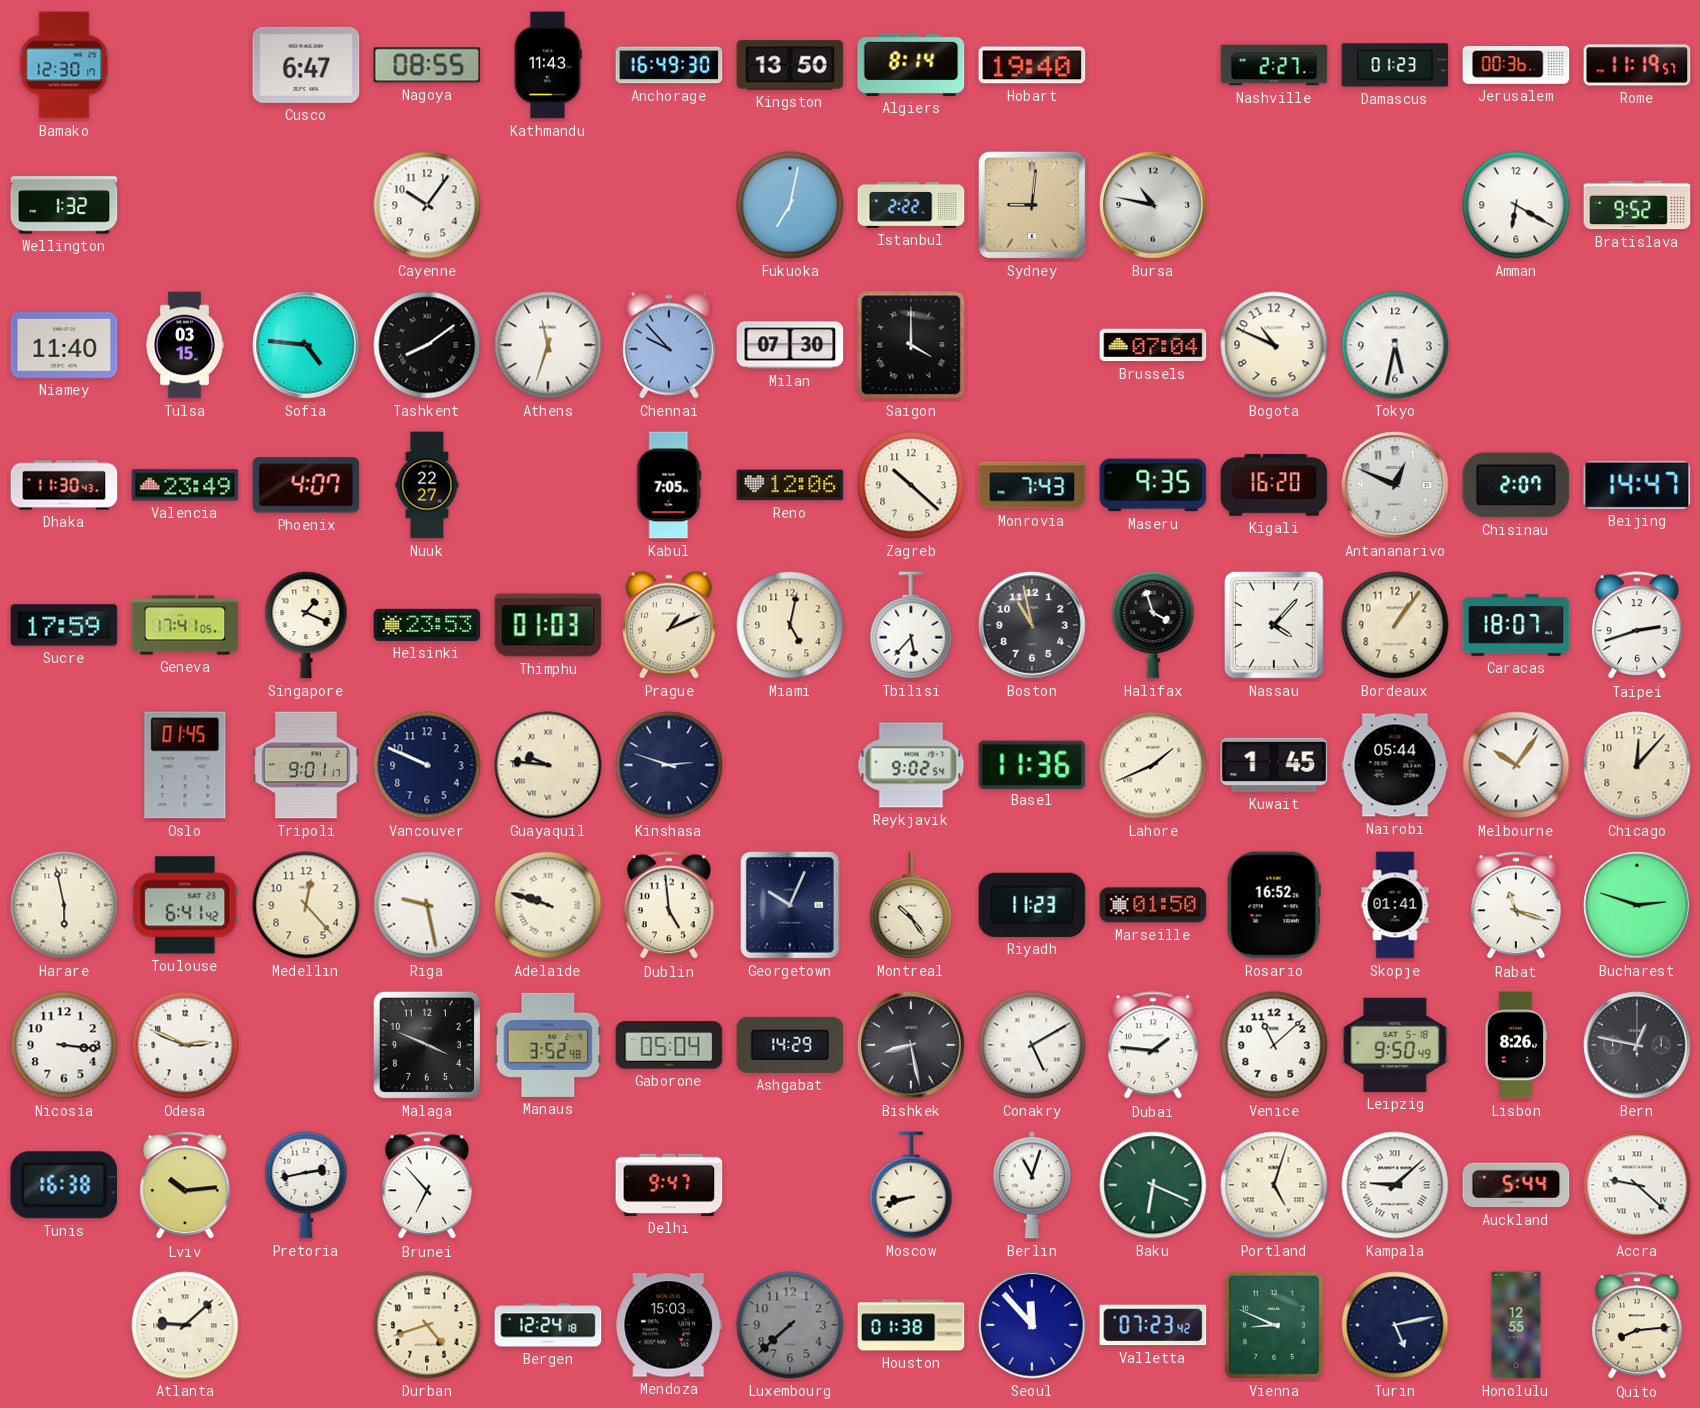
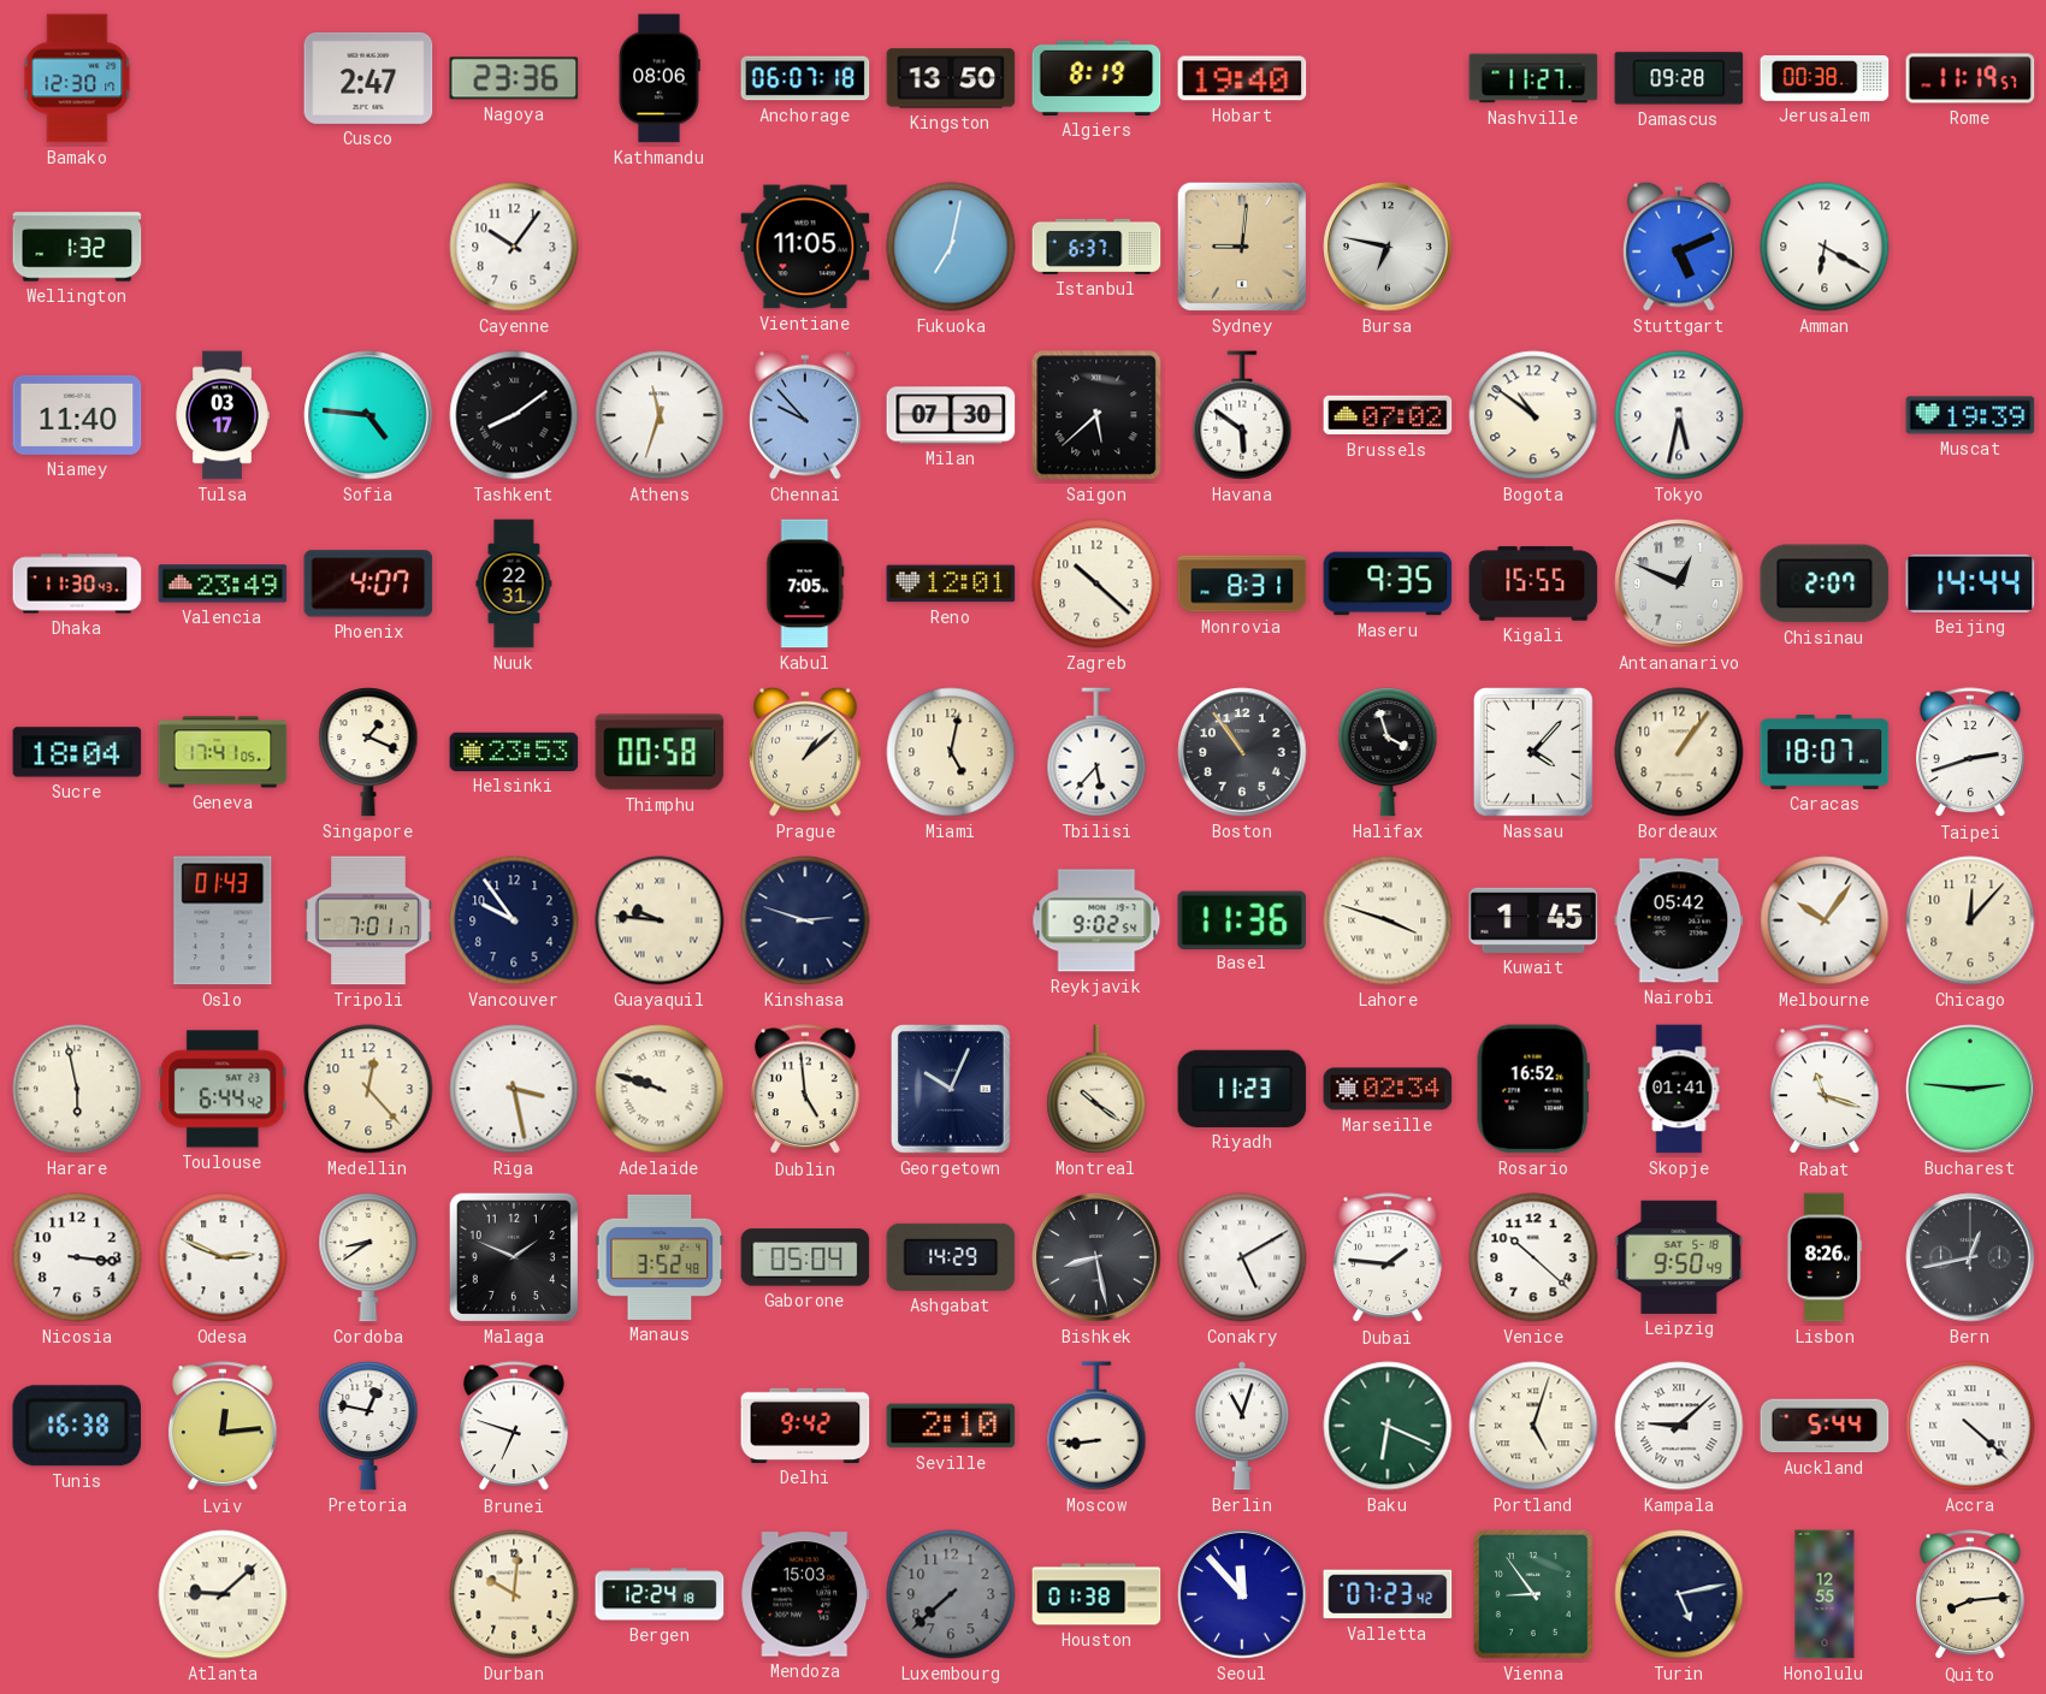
Cusco: 6:47 -> 2:47
Nagoya: 08:55 -> 23:36
Kathmandu: 11:43 -> 08:06
Anchorage: 16:49 -> 06:07
Algiers: 8:14 -> 8:19
Nashville: 2:27 -> 11:27
Damascus: 01:23 -> 09:28
Jerusalem: 00:36 -> 00:38
Vientiane: none -> 11:05
Istanbul: 2:22 -> 6:37
Bursa: 10:47 -> 6:47
Stuttgart: none -> 5:11
Bratislava: 9:52 -> none
Tulsa: 03:15 -> 03:17
Saigon: 4:00 -> 5:38
Havana: none -> 5:51
Brussels: 07:04 -> 07:02
Bogota: 10:49 -> 10:51
Muscat: none -> 19:39
Nuuk: 22:27 -> 22:31
Reno: 12:06 -> 12:01
Monrovia: 7:43 -> 8:31
Kigali: 16:20 -> 15:55
Beijing: 14:47 -> 14:44
Sucre: 17:59 -> 18:04
Thimphu: 01:03 -> 00:58
Prague: 1:11 -> 1:08
Boston: 10:58 -> 10:54
Oslo: 01:45 -> 01:43
Tripoli: 9:01 -> 7:01
Vancouver: 9:49 -> 9:54
Lahore: 1:41 -> 3:48
Nairobi: 05:44 -> 05:42
Toulouse: 6:41 -> 6:44
Riga: 9:28 -> 3:28
Montreal: 10:24 -> 10:21
Marseille: 01:50 -> 02:34
Bucharest: 2:48 -> 2:46
Cordoba: none -> 8:39
Malaga: 3:49 -> 1:49
Venice: 11:08 -> 10:22
Bern: 12:47 -> 12:43
Lviv: 10:14 -> 12:14
Pretoria: 2:43 -> 12:47
Brunei: 6:53 -> 6:48
Delhi: 9:47 -> 9:42
Seville: none -> 2:10
Moscow: 8:42 -> 8:44
Accra: 9:22 -> 4:22
Durban: 4:42 -> 10:01
Vienna: 8:49 -> 8:54
